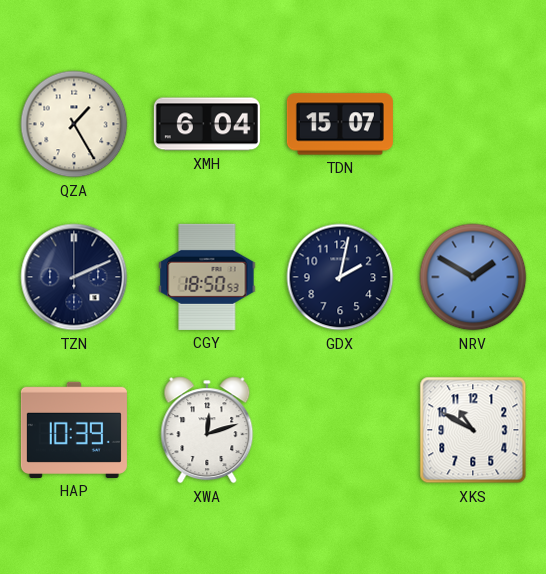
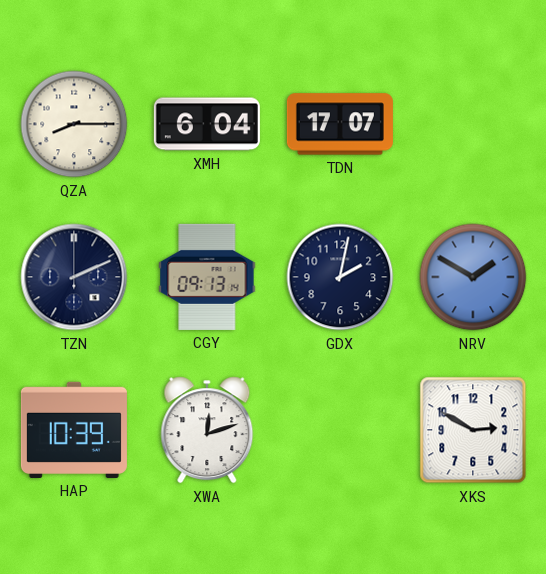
QZA: 1:25 -> 8:15
TDN: 15:07 -> 17:07
CGY: 18:50 -> 09:13
XKS: 10:50 -> 2:50
